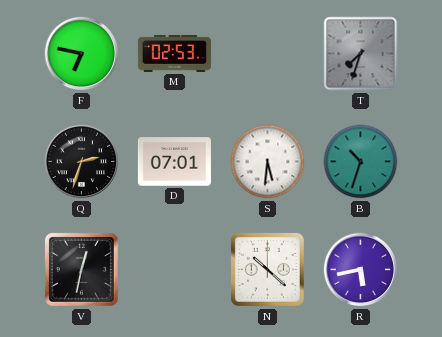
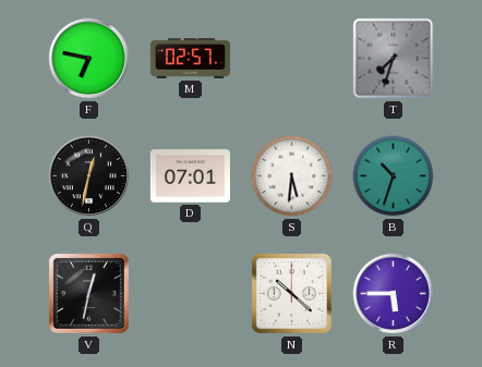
M: 02:53 -> 02:57
Q: 2:33 -> 12:32
R: 5:43 -> 5:45
